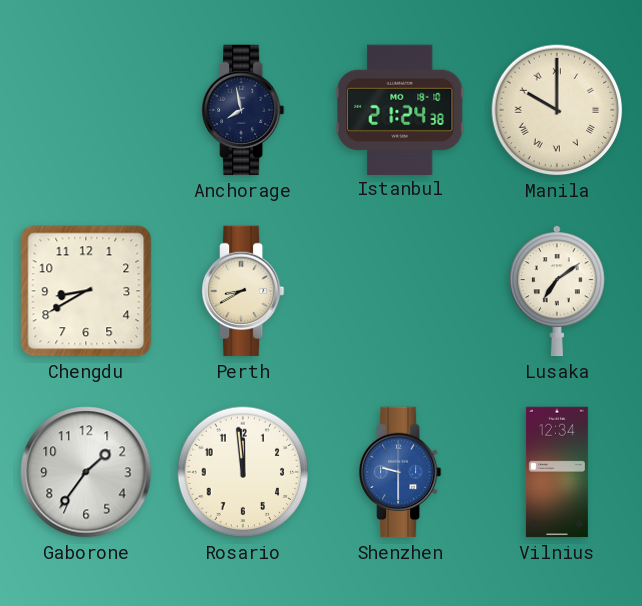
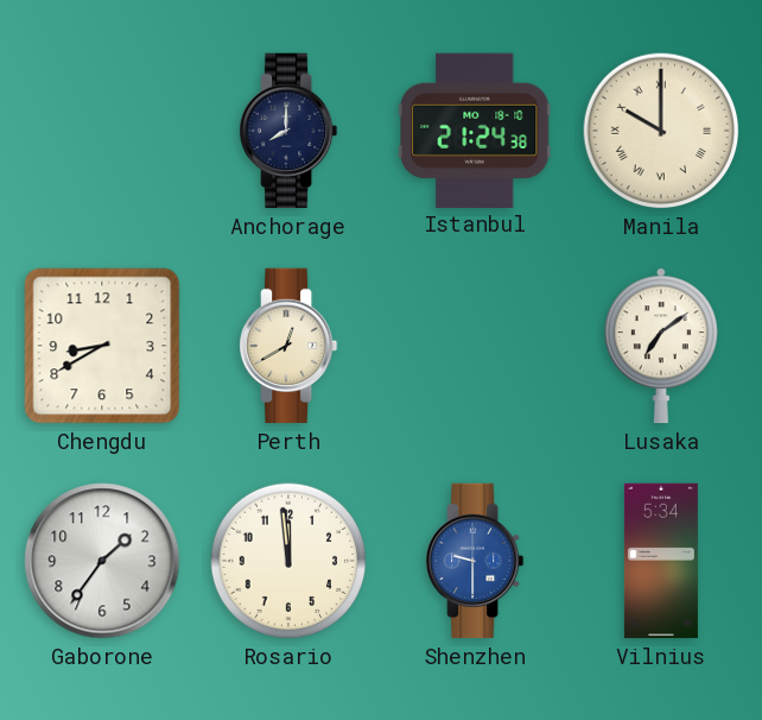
Anchorage: 7:58 -> 8:00
Perth: 8:40 -> 12:40
Vilnius: 12:34 -> 5:34
